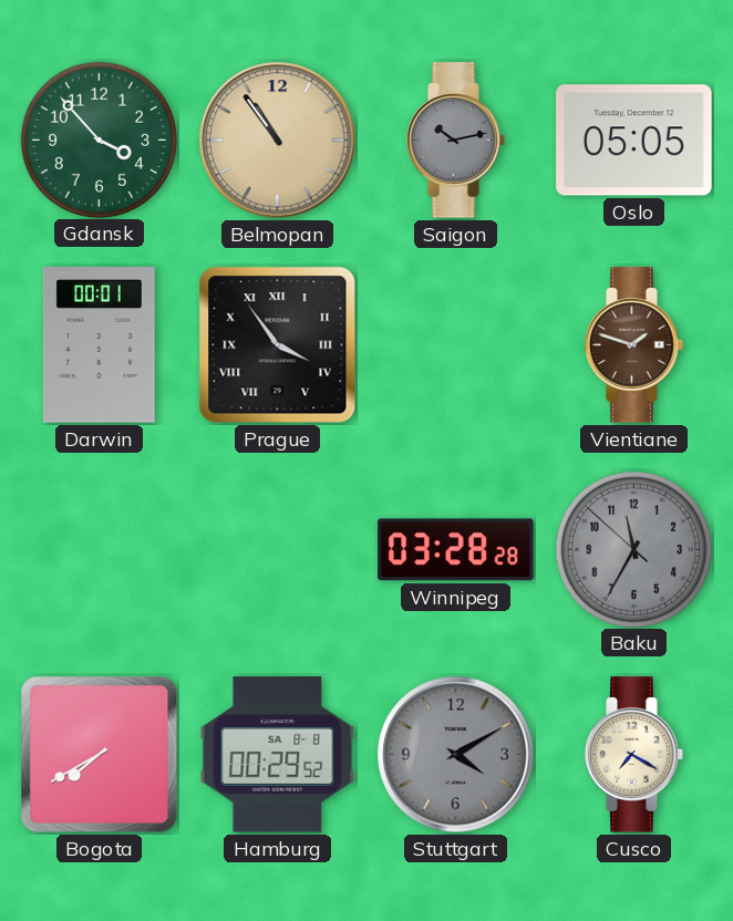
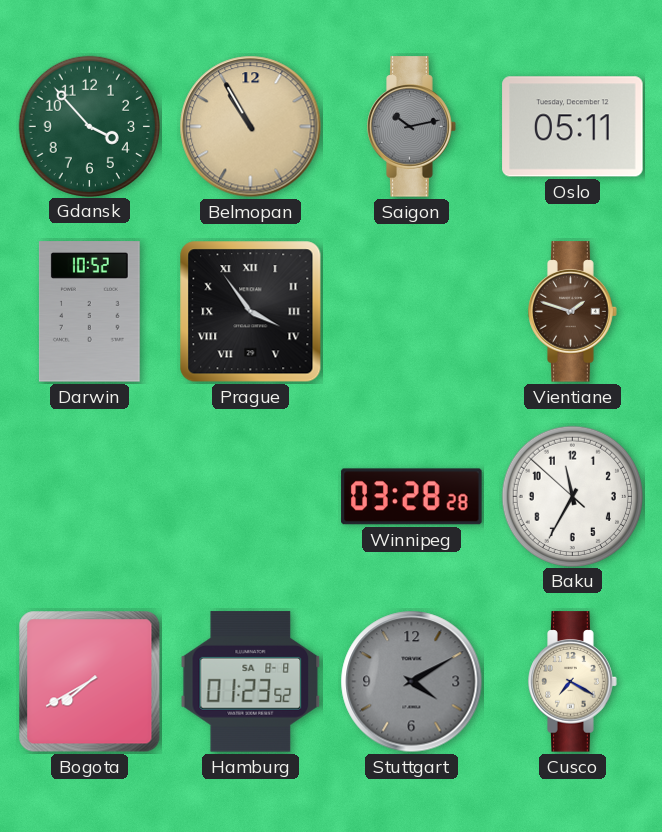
Belmopan: 10:54 -> 10:55
Oslo: 05:05 -> 05:11
Darwin: 00:01 -> 10:52
Baku dial: grey -> white
Hamburg: 00:29 -> 01:23
